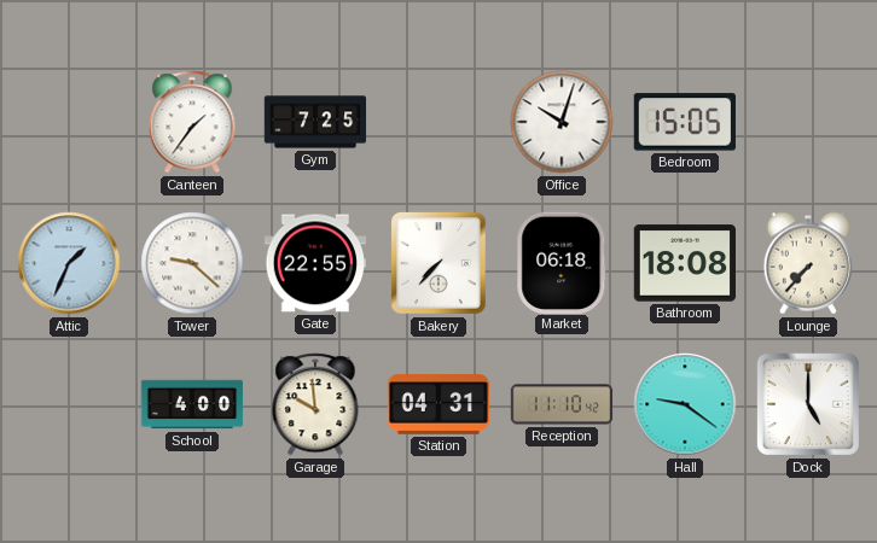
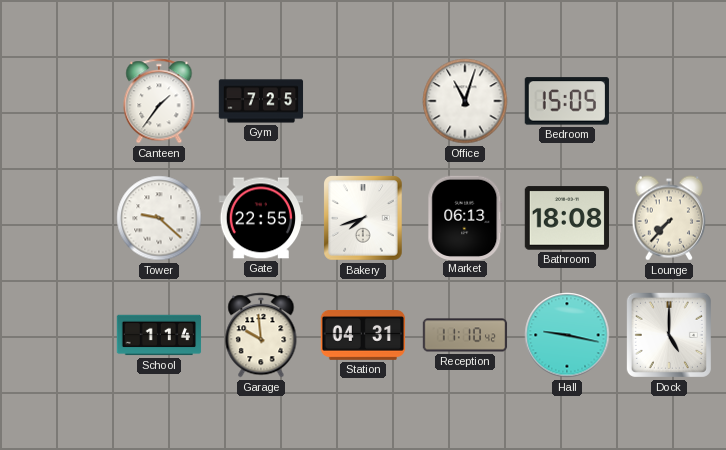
Office: 10:03 -> 11:03
Attic: 1:34 -> none
Bakery: 7:37 -> 7:42
Market: 06:18 -> 06:13
School: 4:00 -> 1:14
Hall: 9:21 -> 9:17
